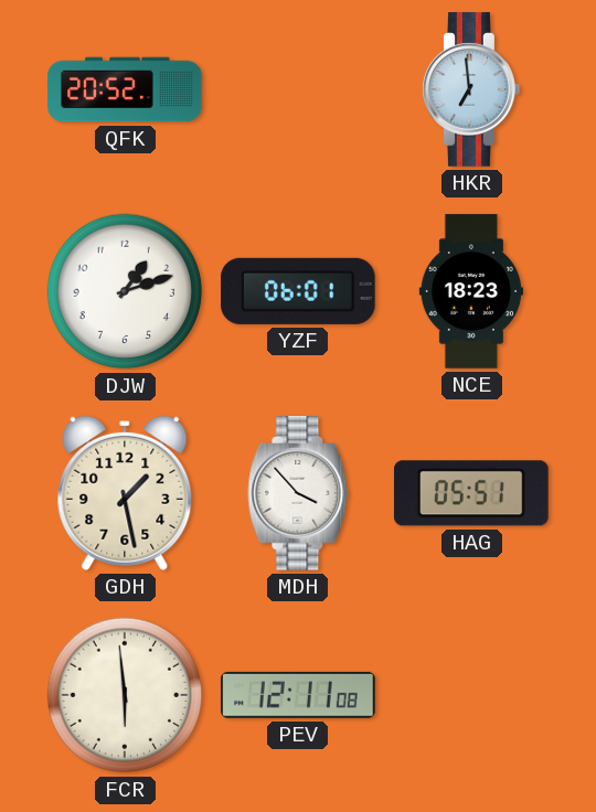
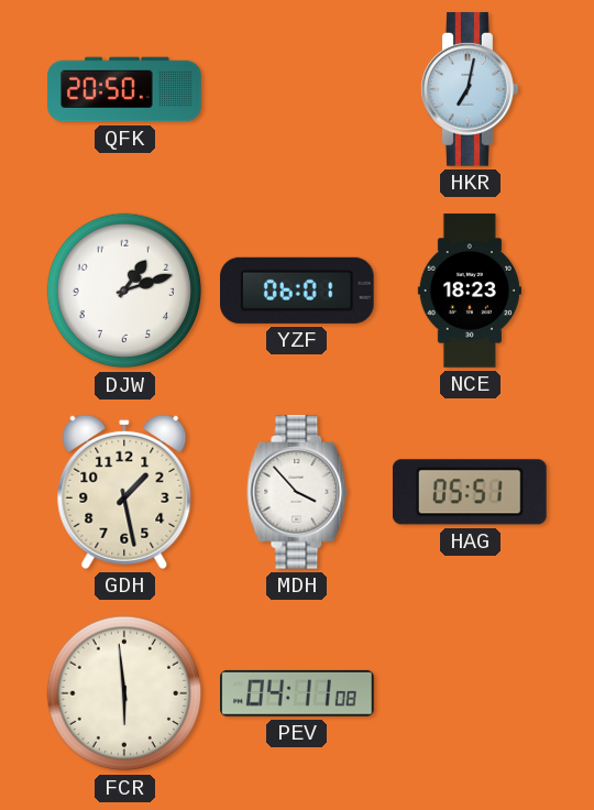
QFK: 20:52 -> 20:50
HKR: 6:59 -> 7:02
PEV: 12:11 -> 04:11
